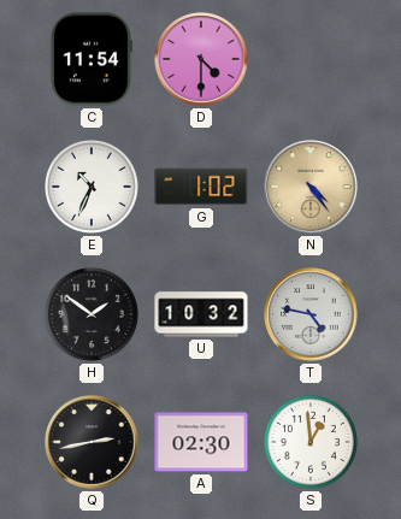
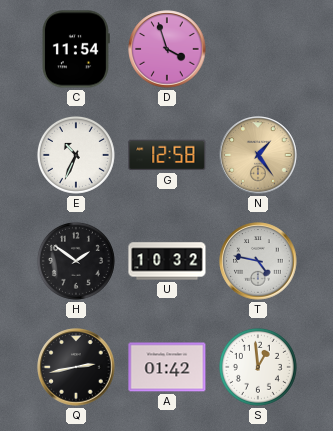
D: 4:30 -> 3:57
G: 1:02 -> 12:58
N: 4:24 -> 1:24
A: 02:30 -> 01:42
